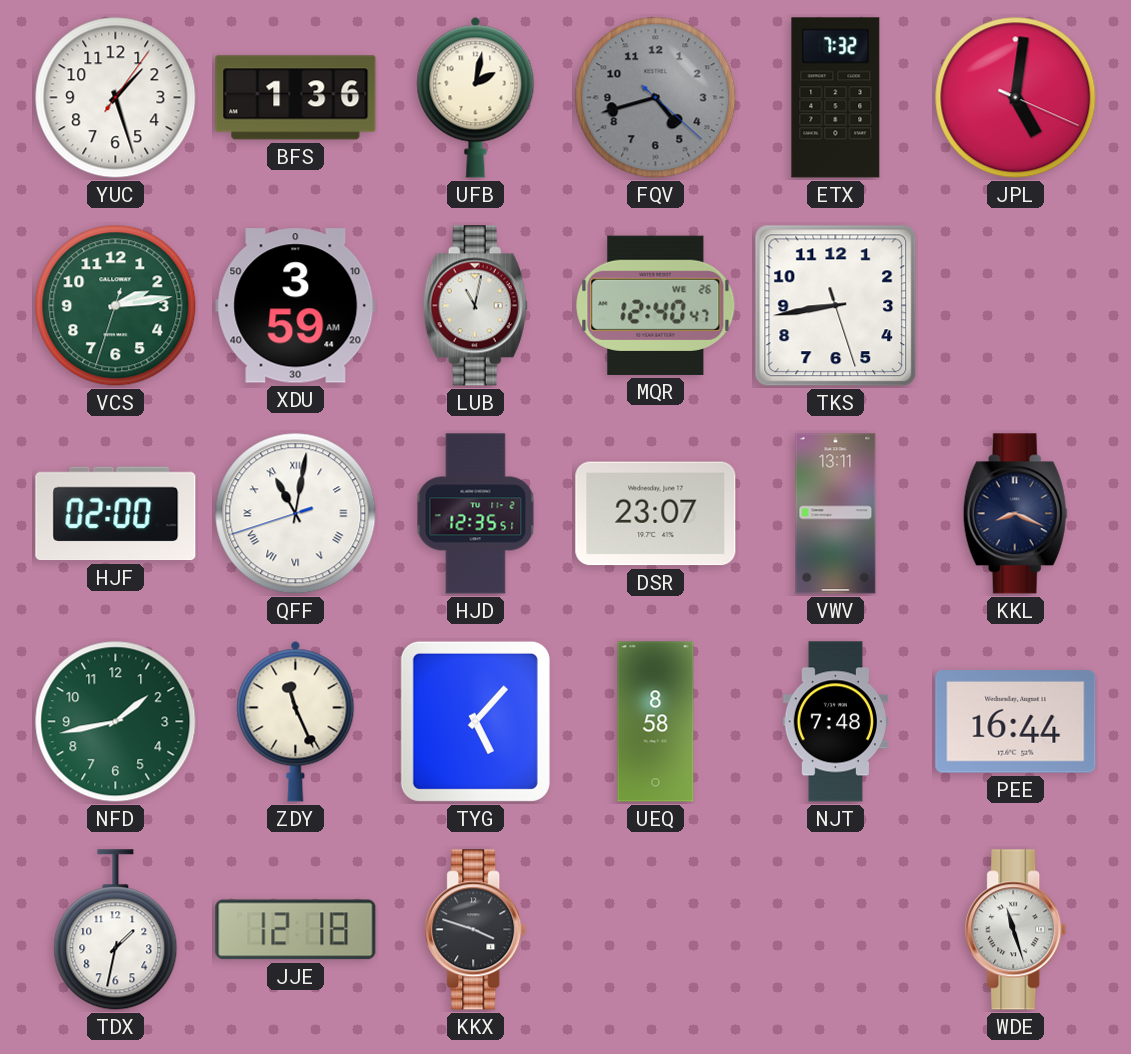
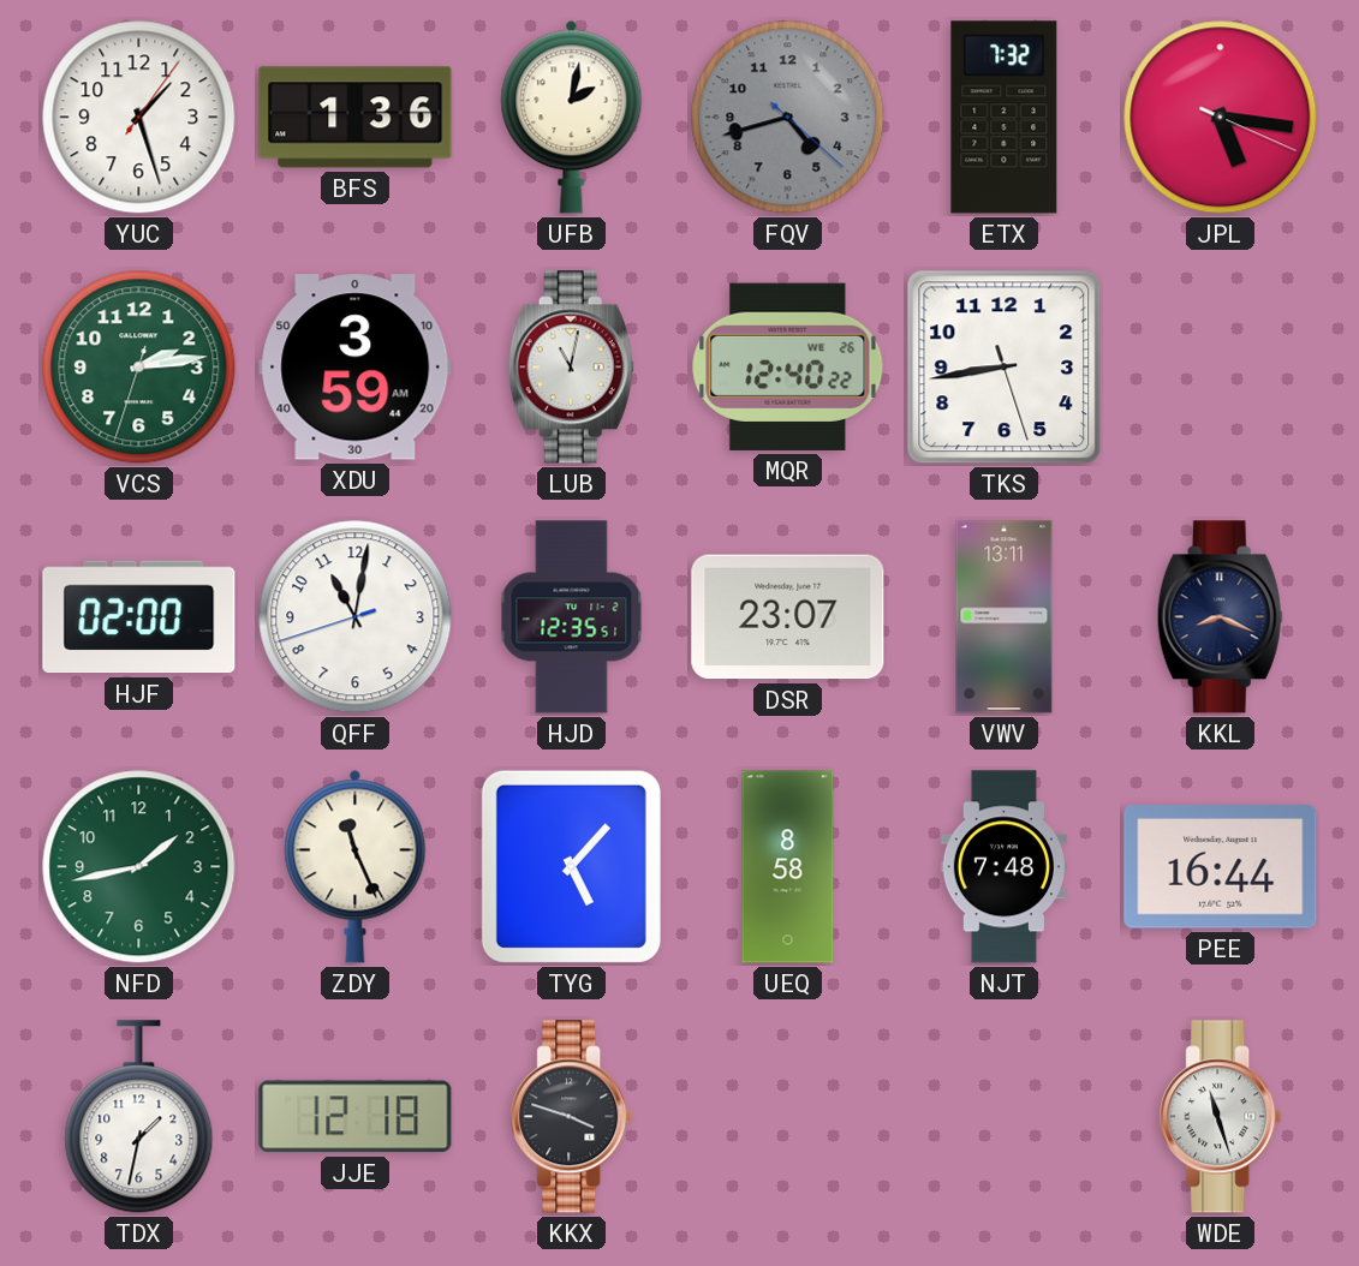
JPL: 5:01 -> 5:16
MQR: 12:40:47 -> 12:40:22
QFF numerals: Roman -> Arabic
